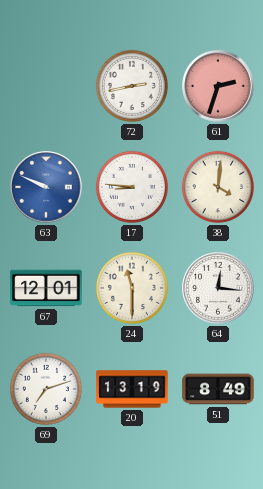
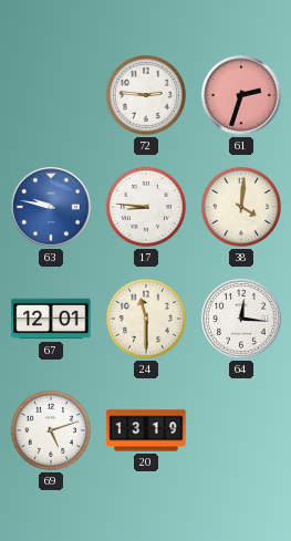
72: 2:43 -> 2:46
63: 9:49 -> 9:47
69: 7:12 -> 5:12
51: 8:49 -> none
